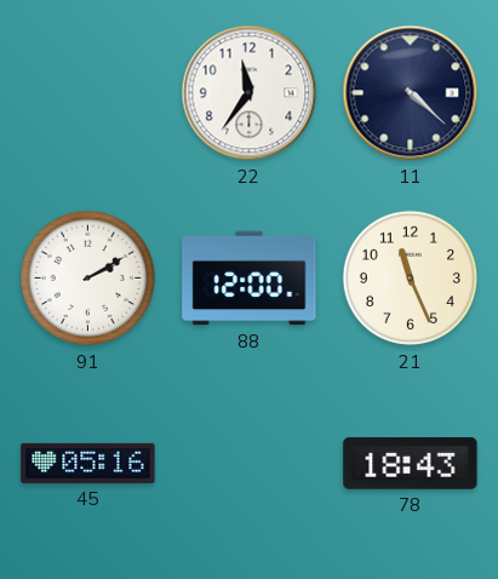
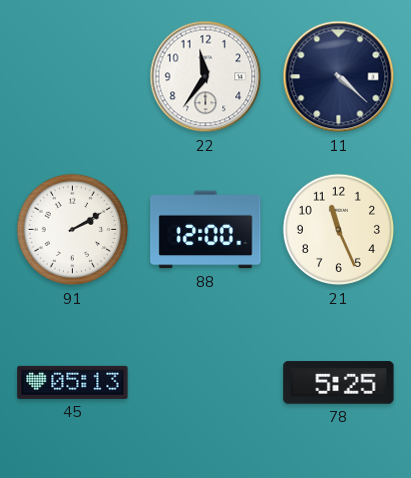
45: 05:16 -> 05:13
78: 18:43 -> 5:25
